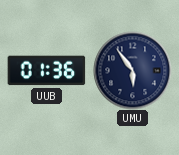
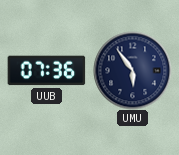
UUB: 01:36 -> 07:36
